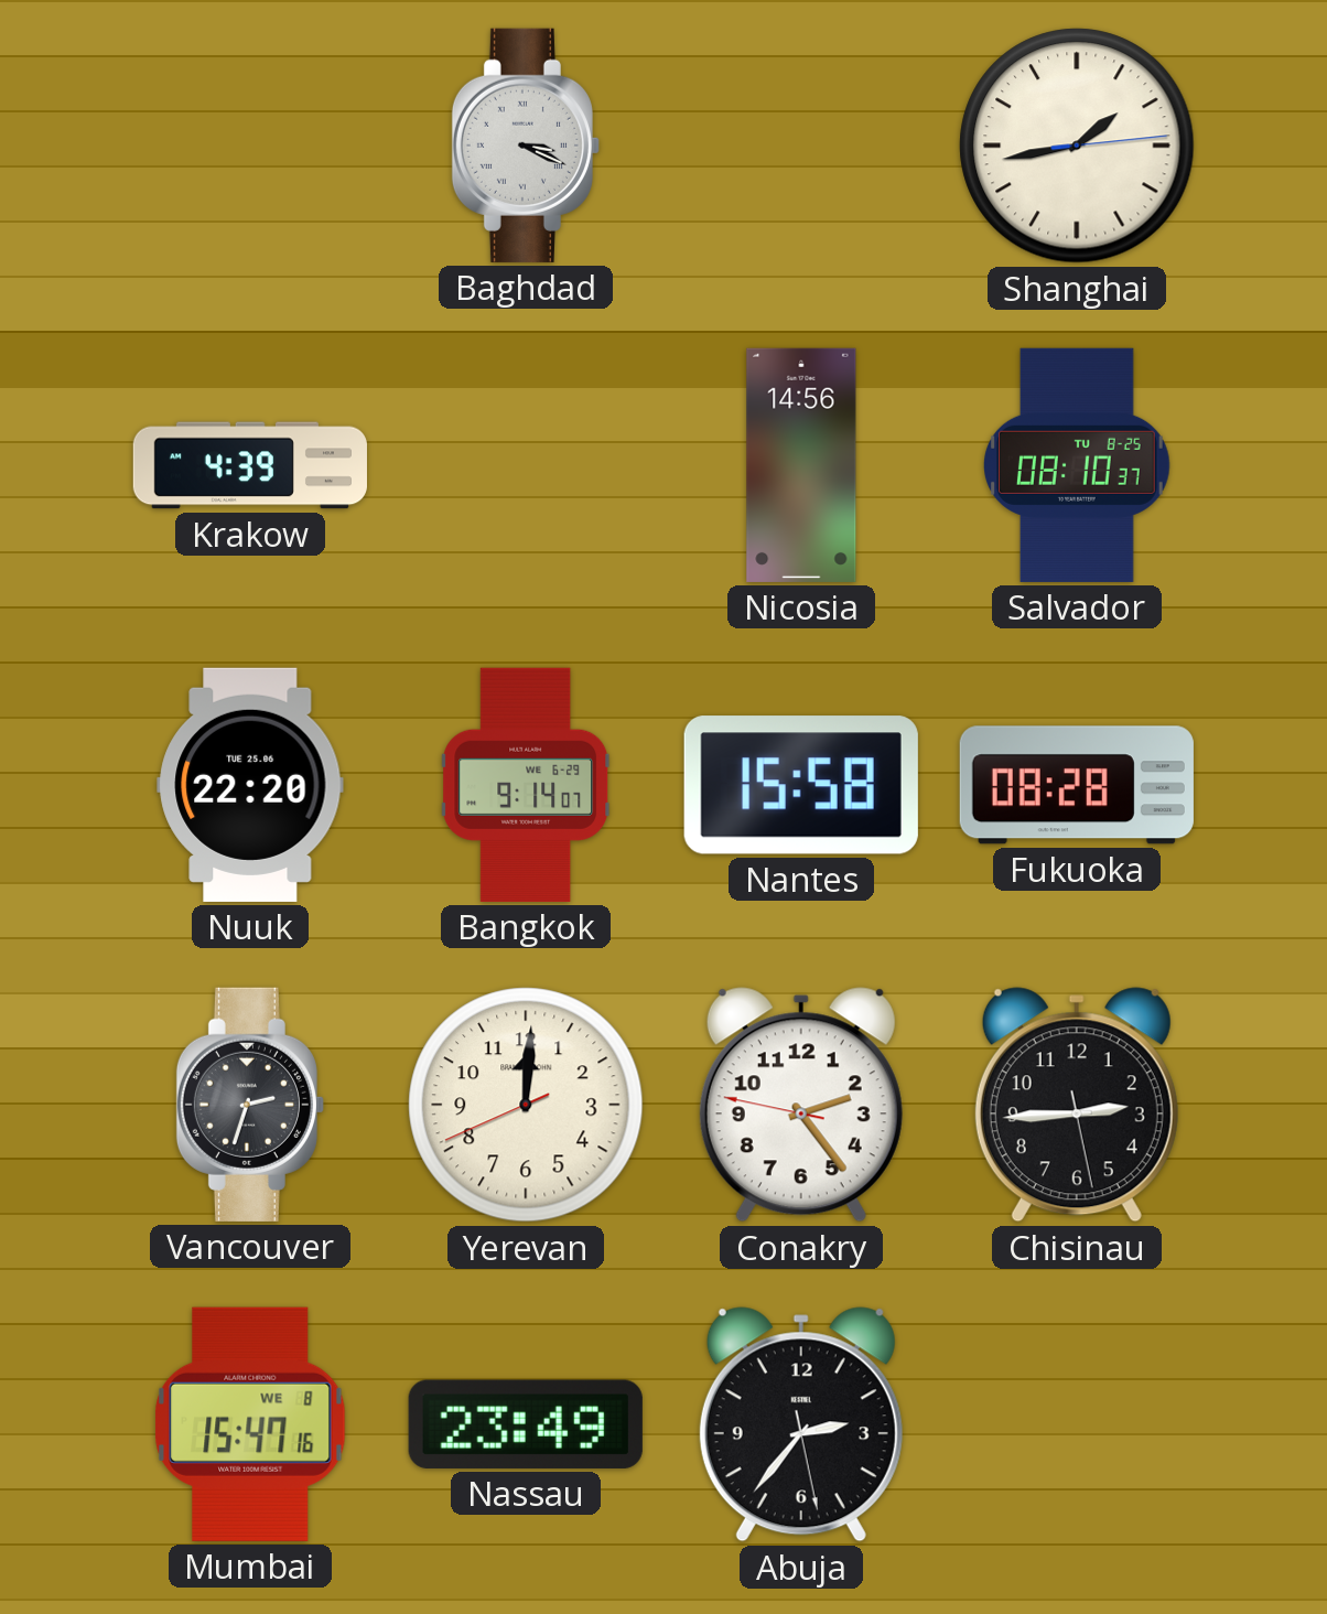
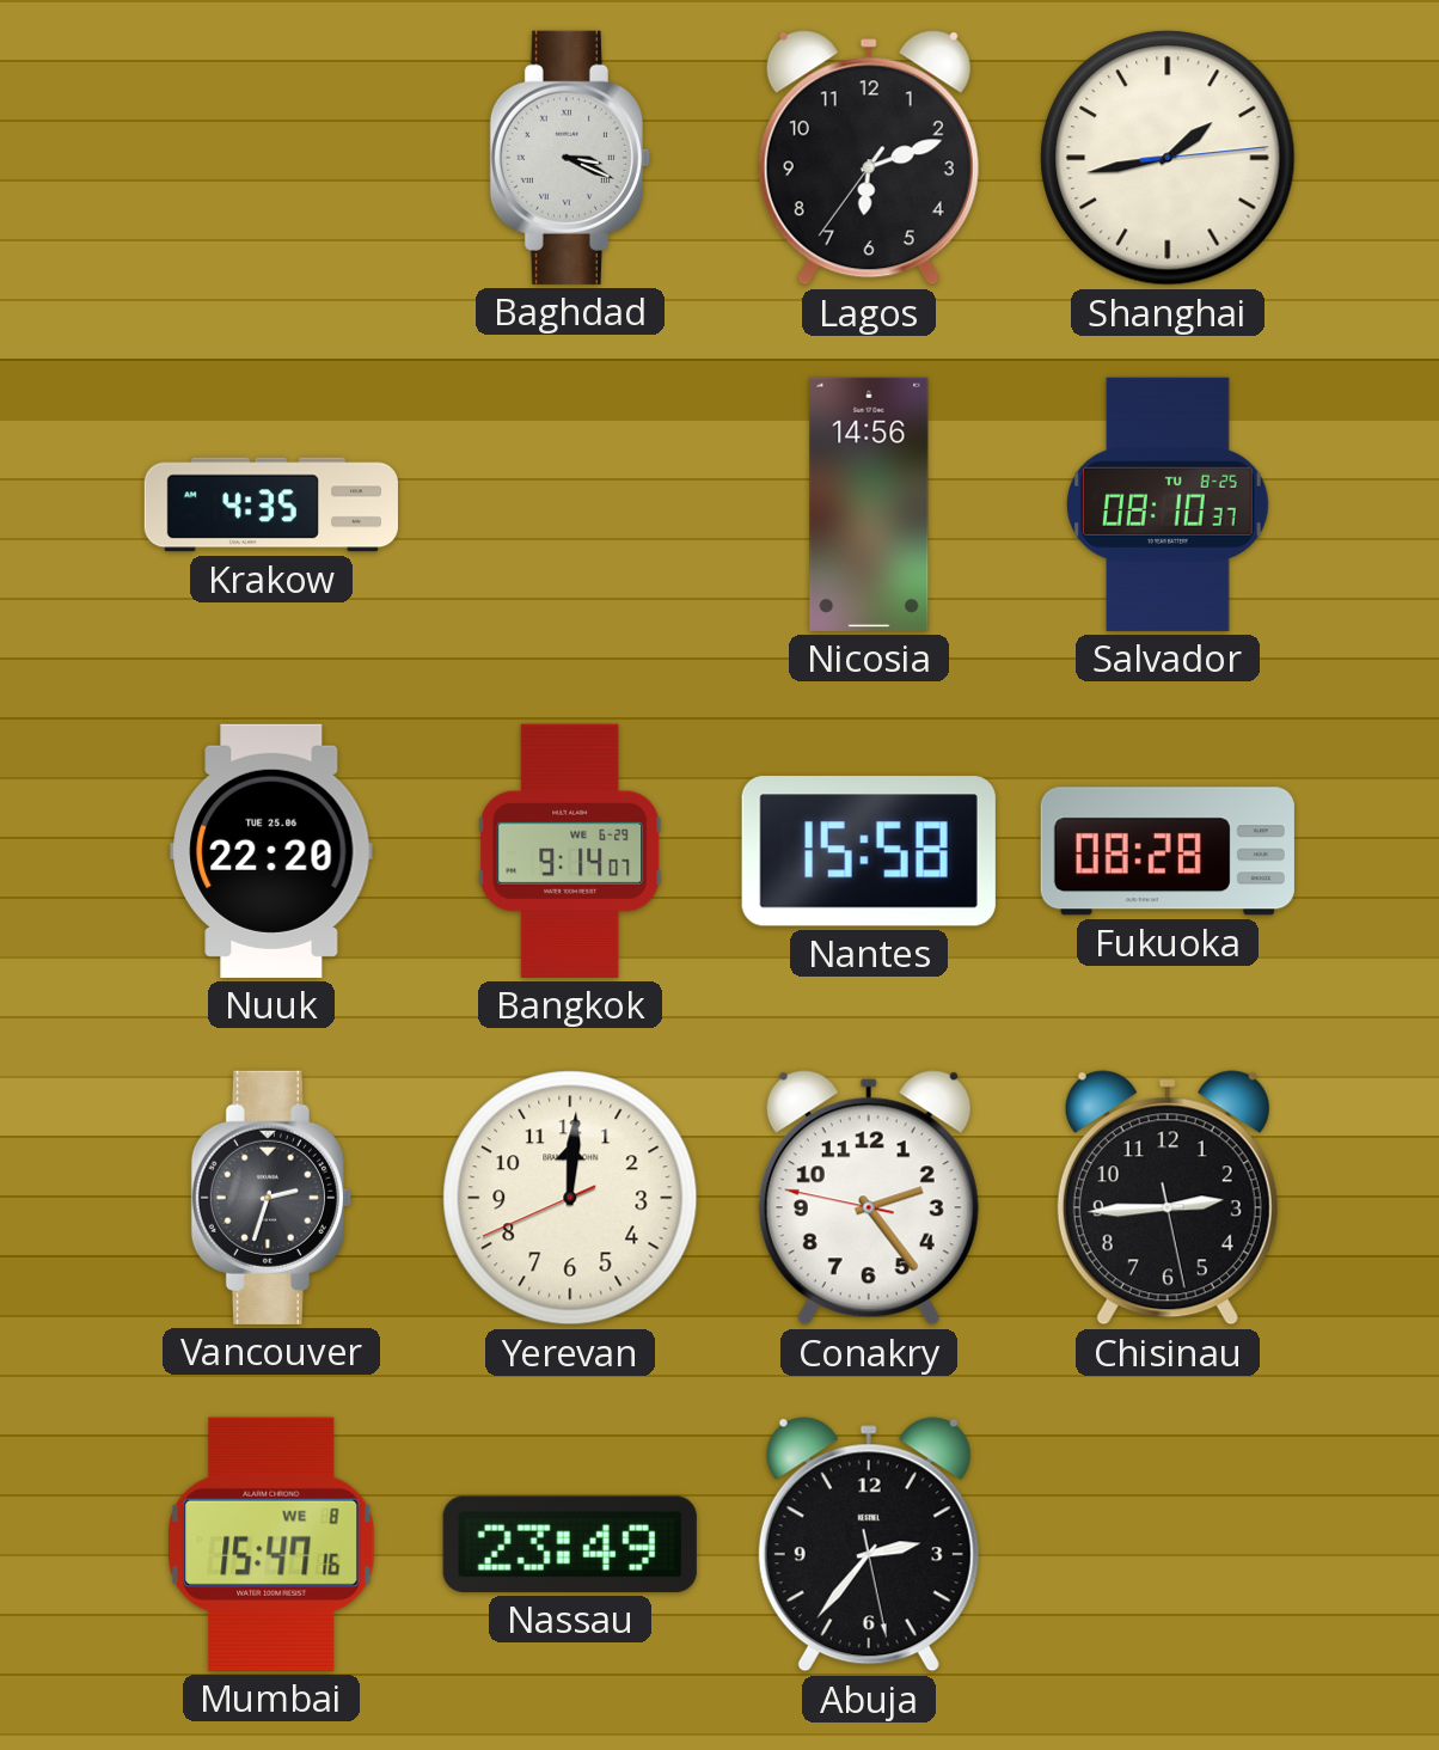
Lagos: none -> 6:11
Krakow: 4:39 -> 4:35
